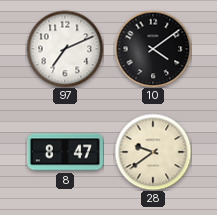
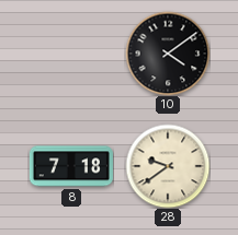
97: 7:11 -> none
8: 8:47 -> 7:18
